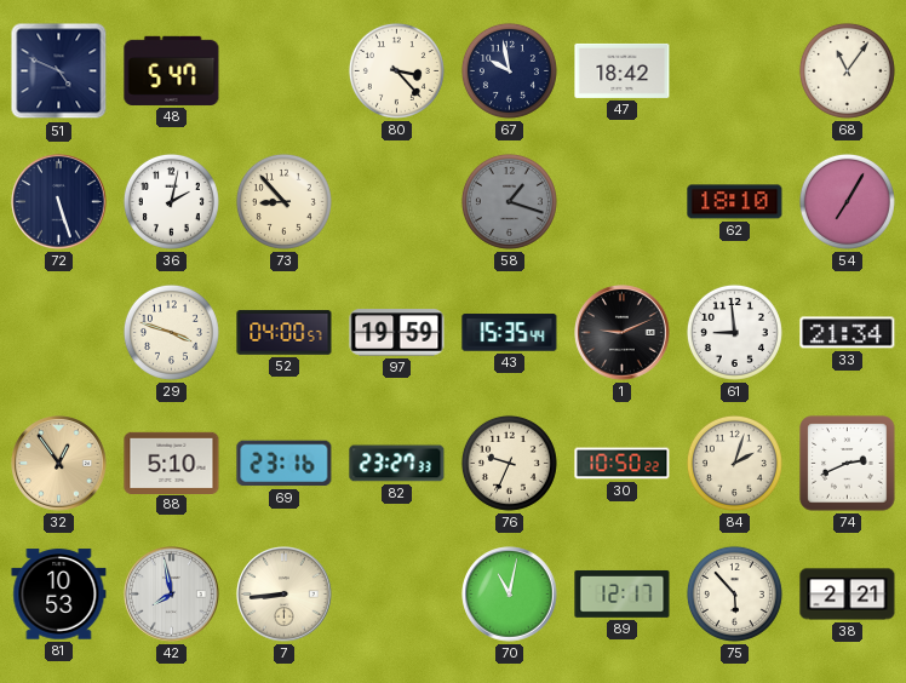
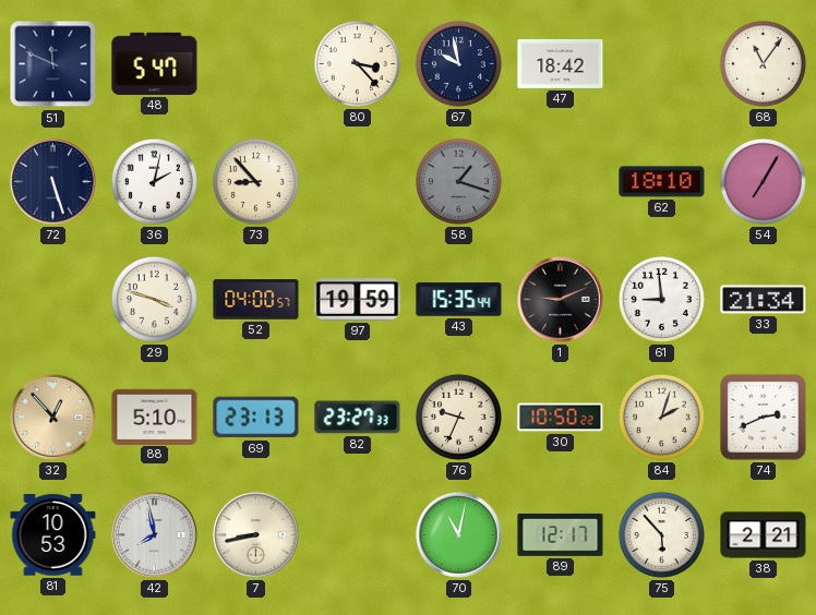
51: 4:49 -> 11:49
32: 12:54 -> 12:53
69: 23:16 -> 23:13
7: 8:44 -> 8:43
